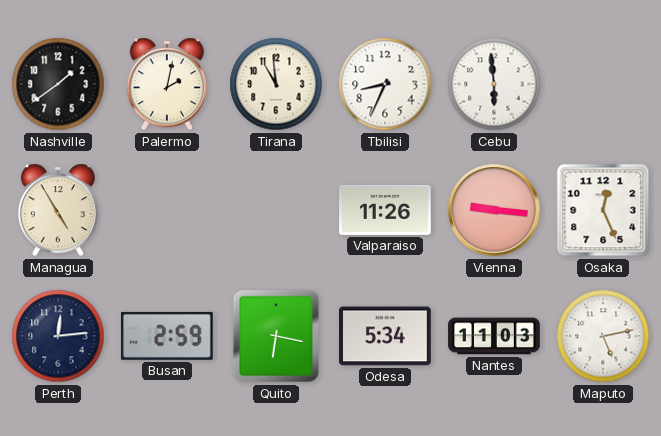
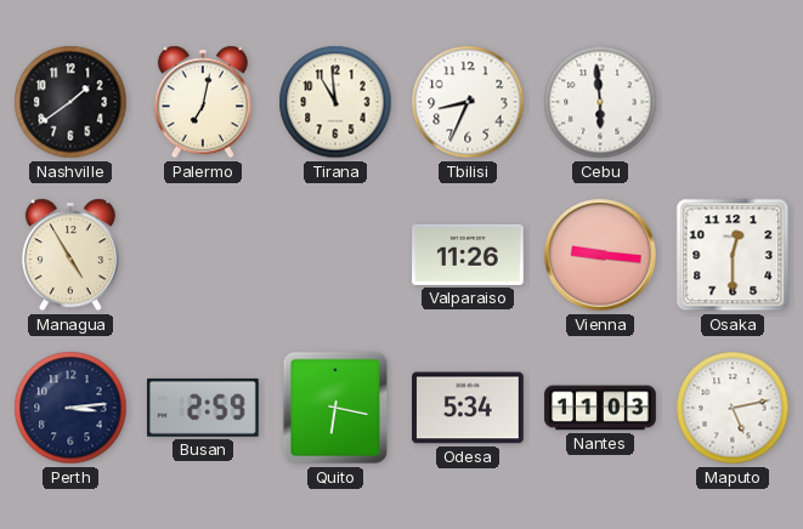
Palermo: 2:02 -> 7:02
Osaka: 12:26 -> 12:30
Perth: 12:14 -> 3:14
